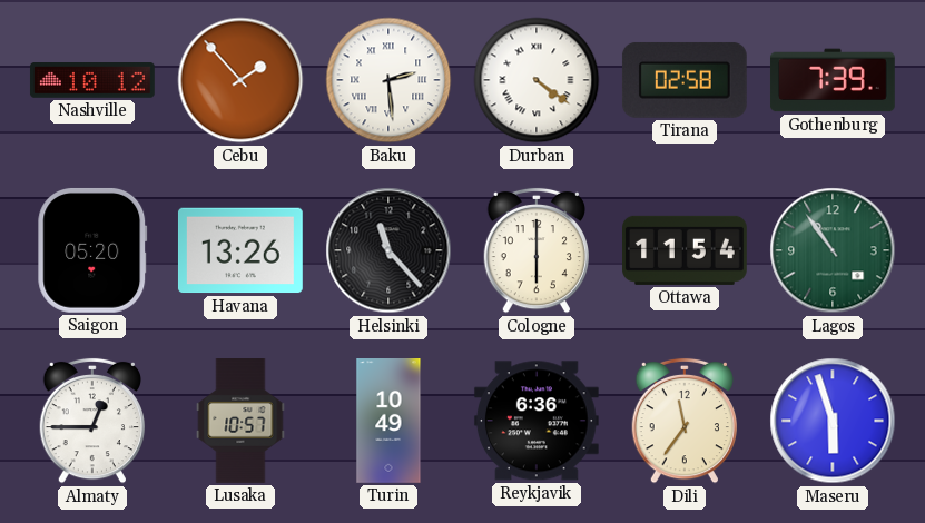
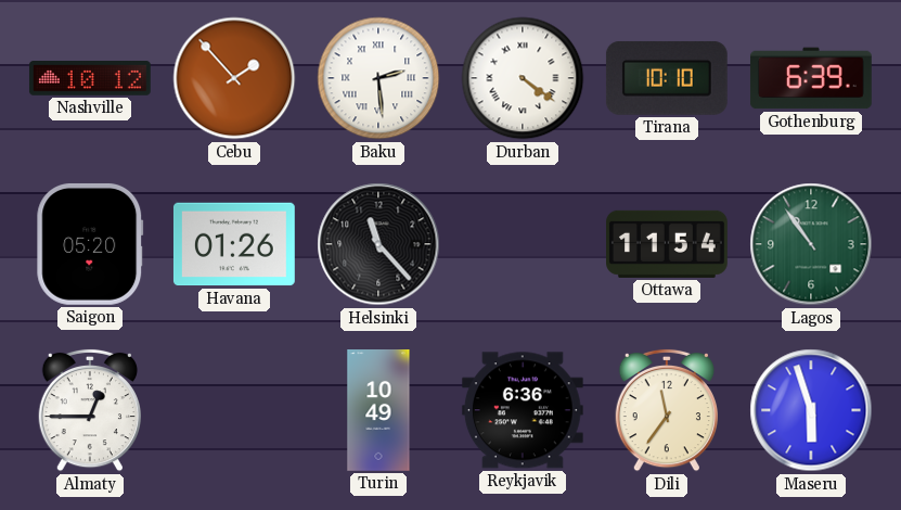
Tirana: 02:58 -> 10:10
Gothenburg: 7:39 -> 6:39
Havana: 13:26 -> 01:26
Cologne: 6:00 -> none
Lusaka: 10:57 -> none
